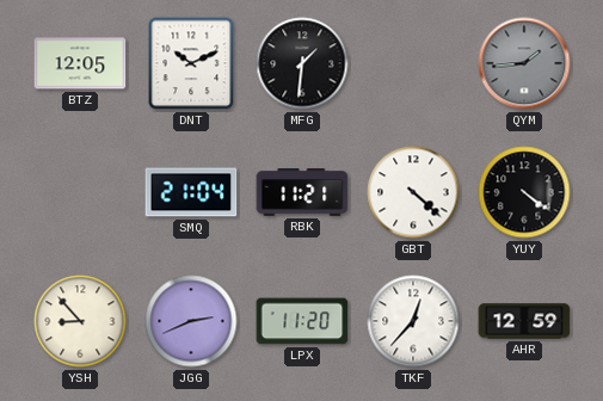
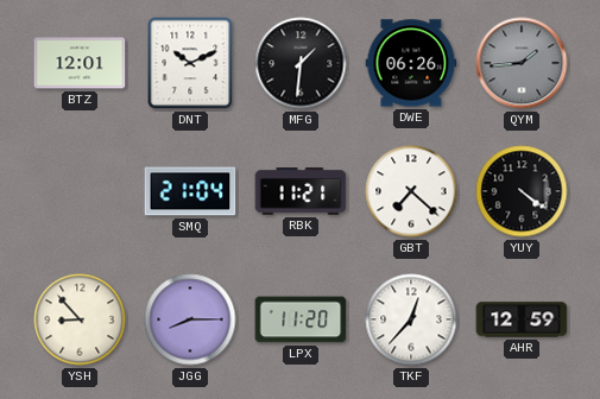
BTZ: 12:05 -> 12:01
DWE: none -> 06:26
GBT: 4:22 -> 7:22
JGG: 2:41 -> 8:15
